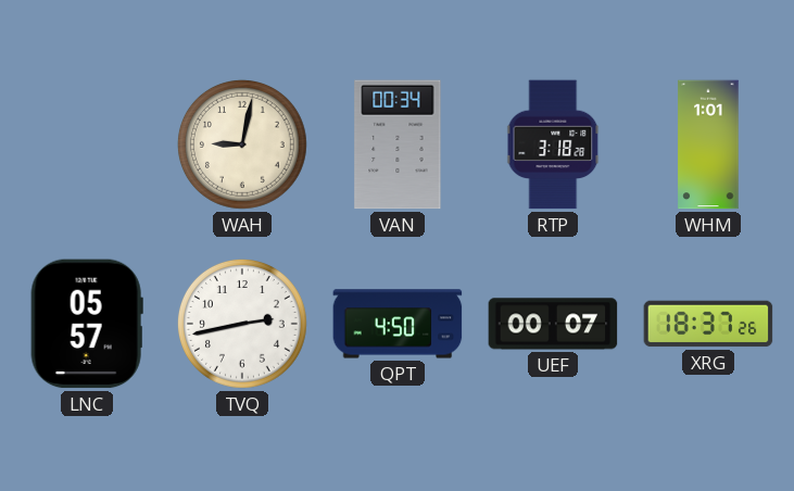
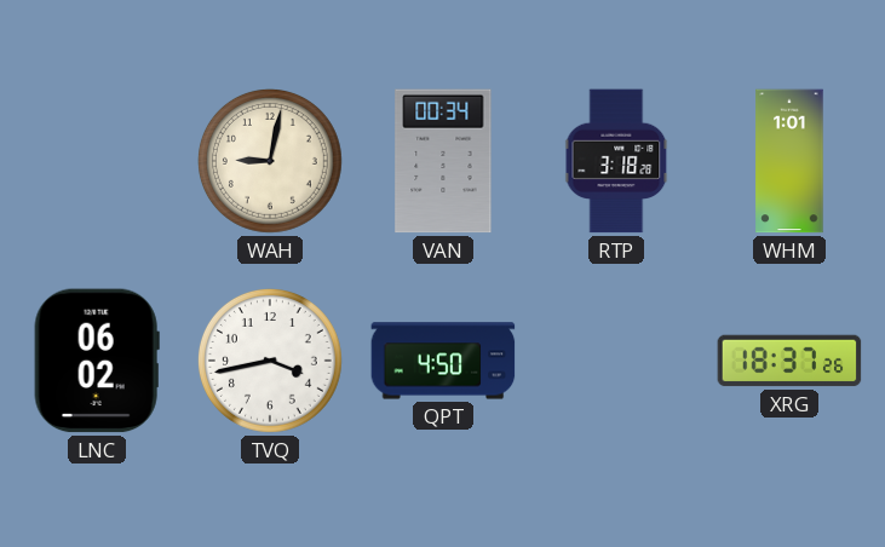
LNC: 05:57 -> 06:02
TVQ: 2:43 -> 3:43
UEF: 00:07 -> none
